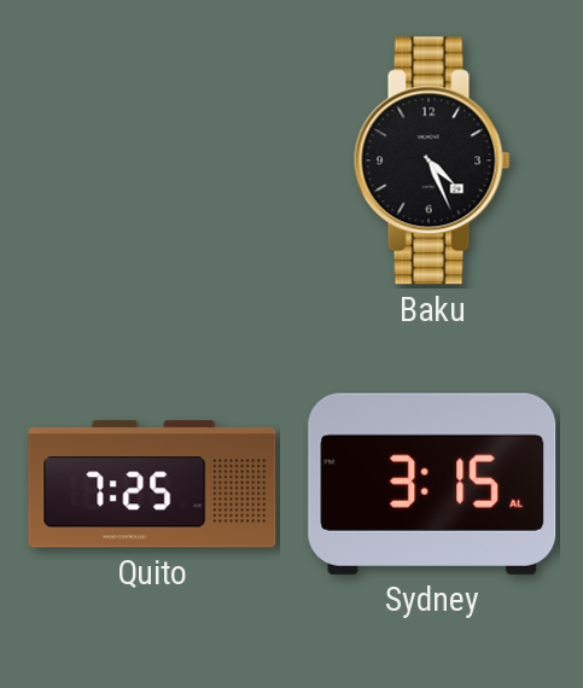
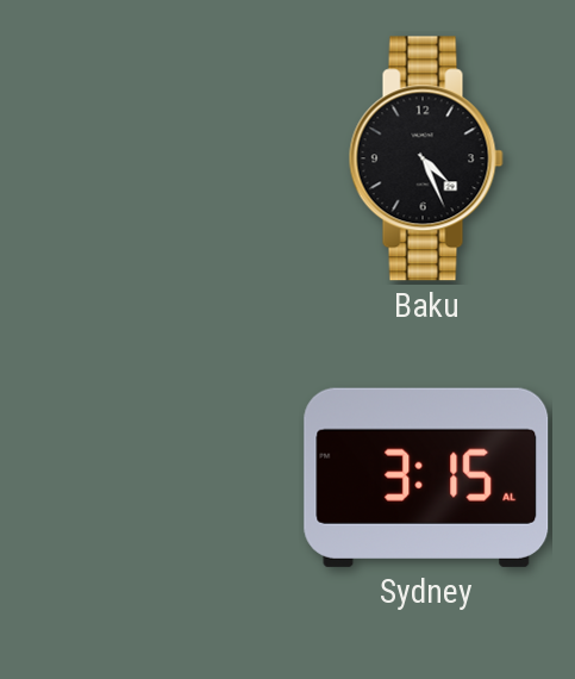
Quito: 7:25 -> none
